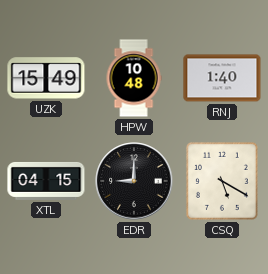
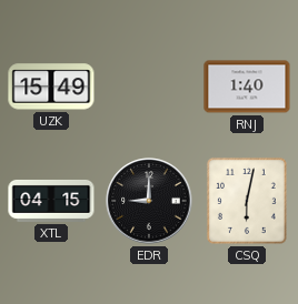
HPW: 10:48 -> none
CSQ: 5:20 -> 6:02
